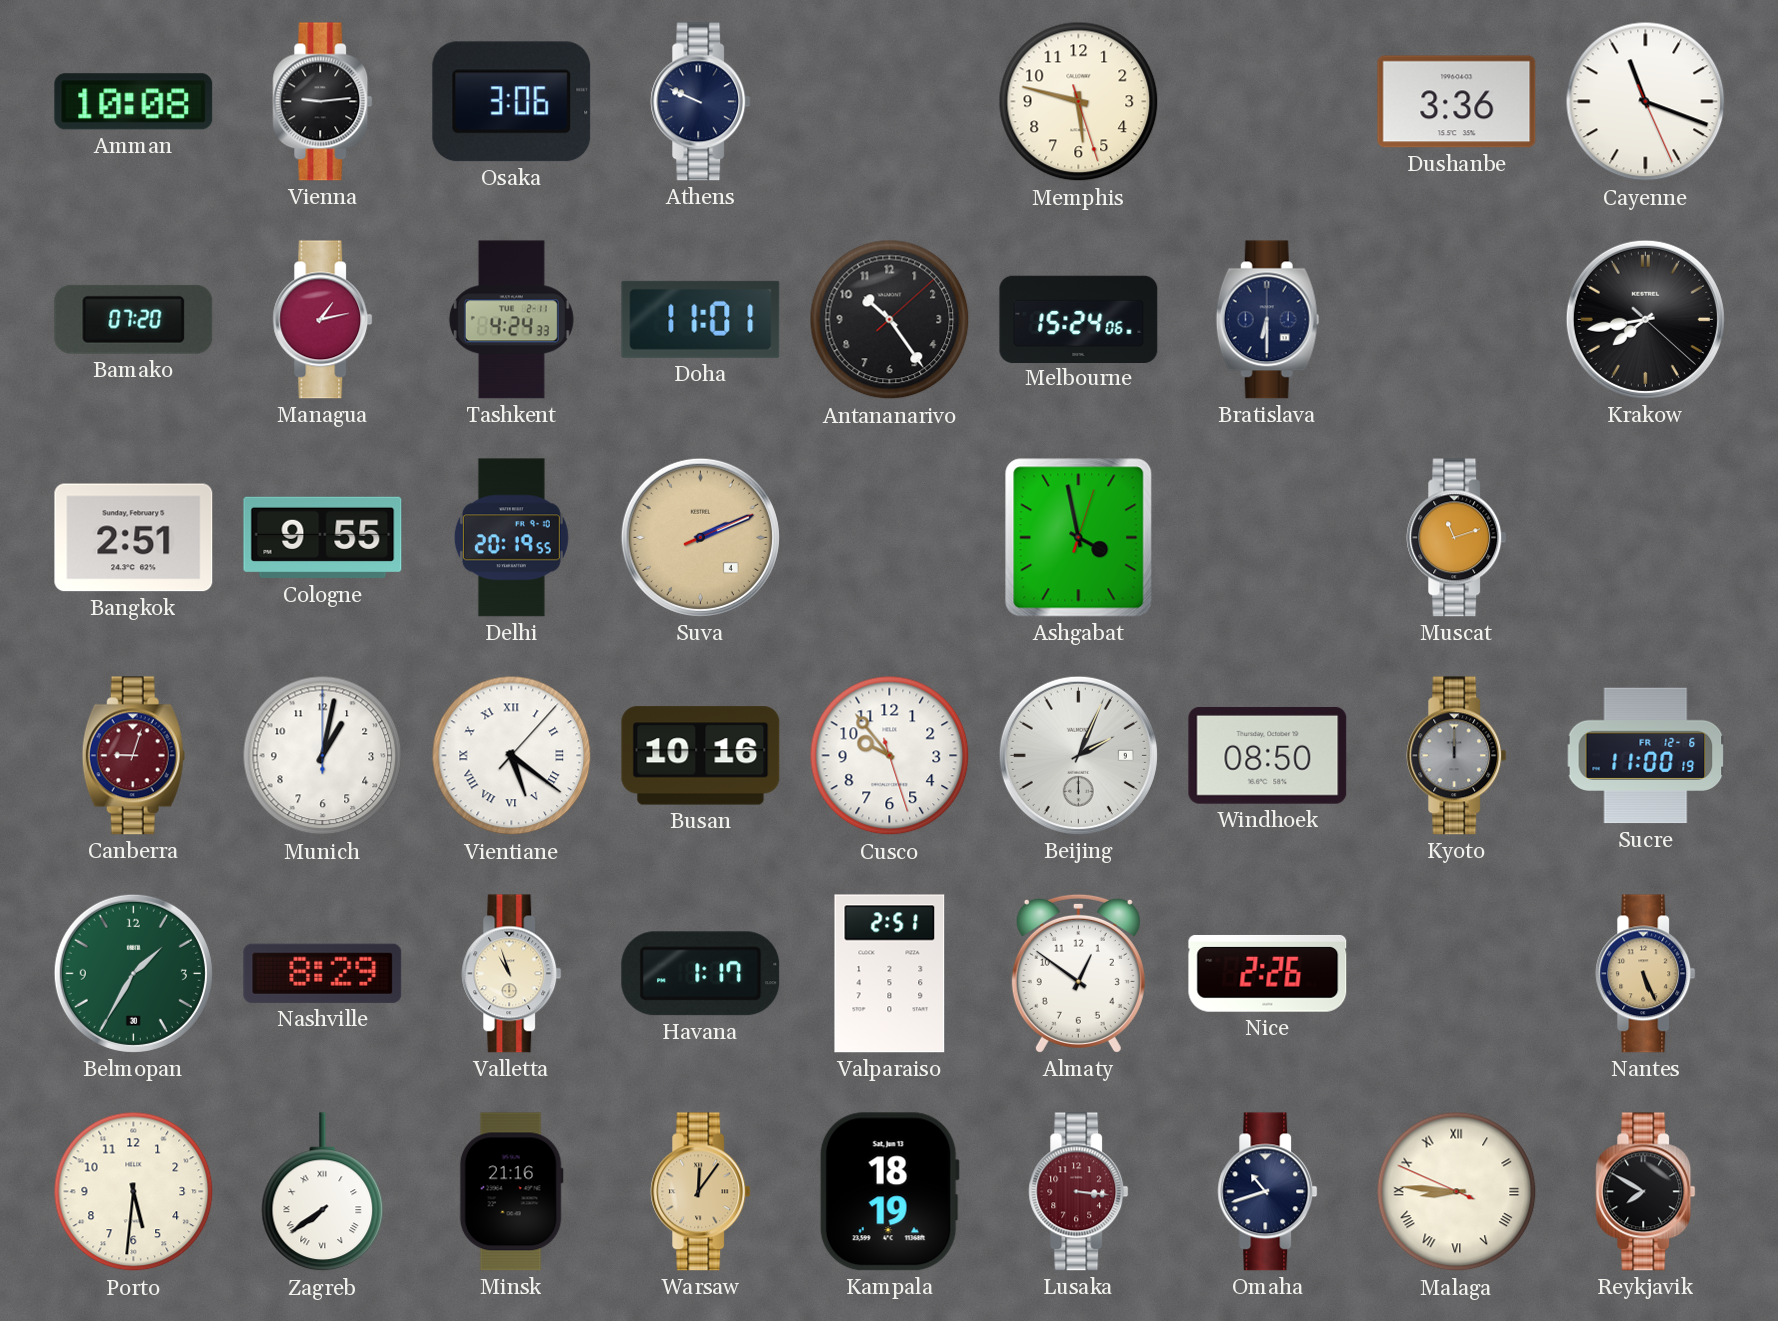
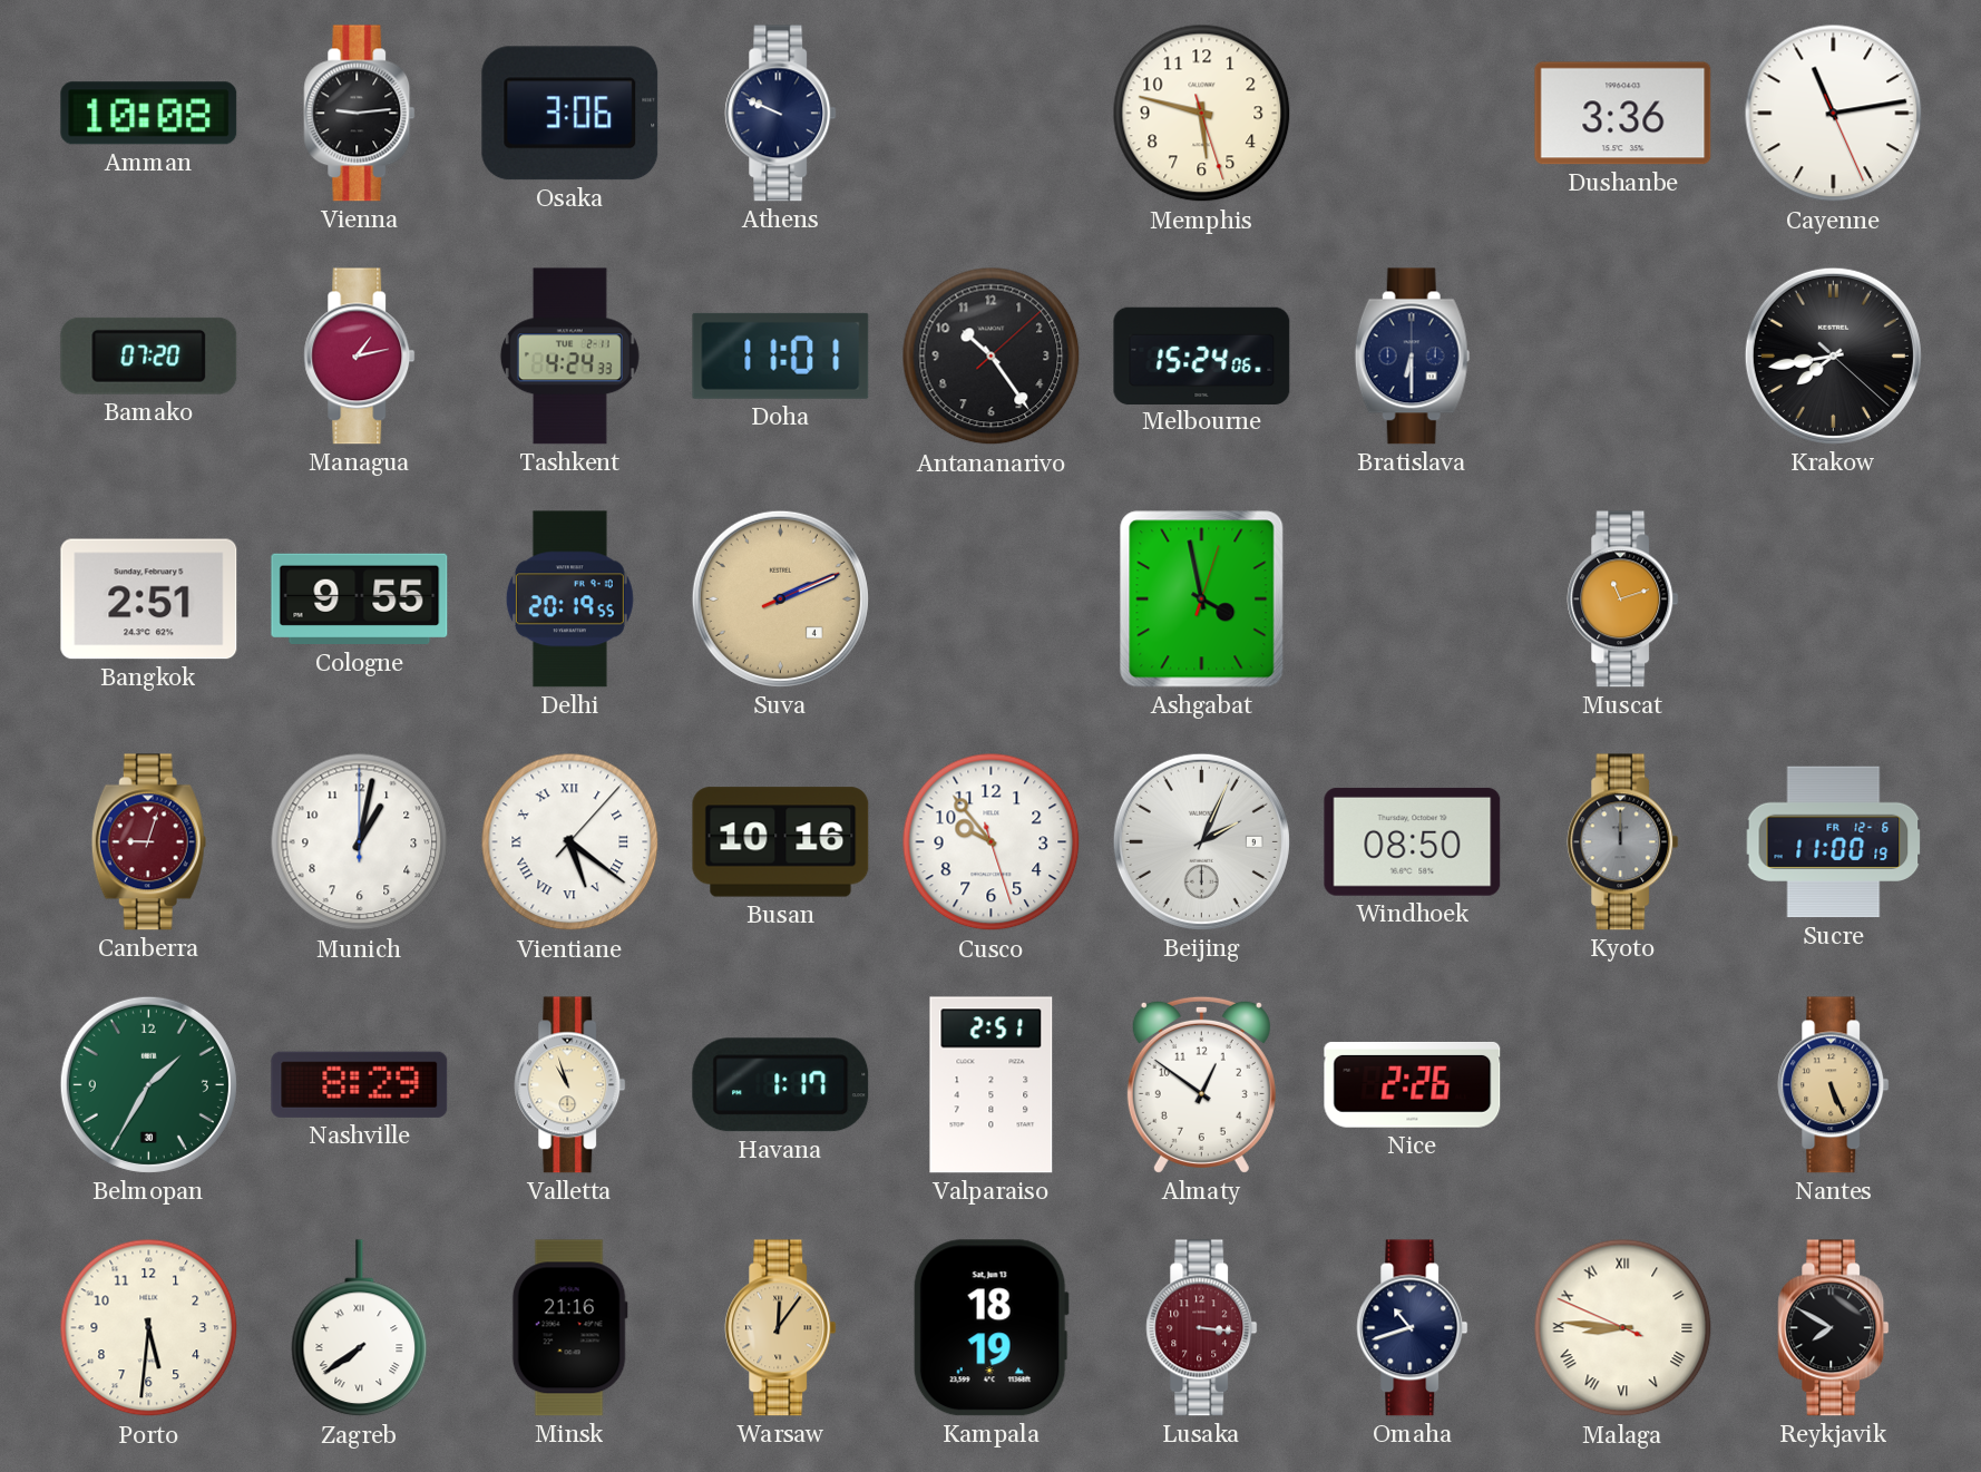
Cayenne: 11:18 -> 11:13
